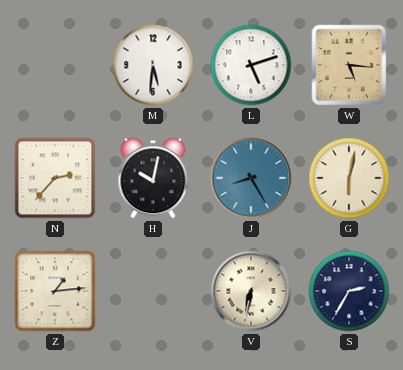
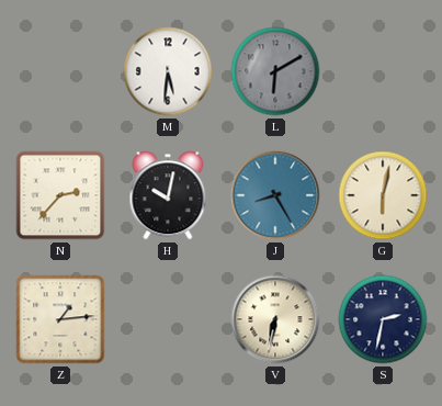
L: 5:12 -> 6:10
L dial: white -> grey
W: 5:16 -> none
S: 2:35 -> 2:32
